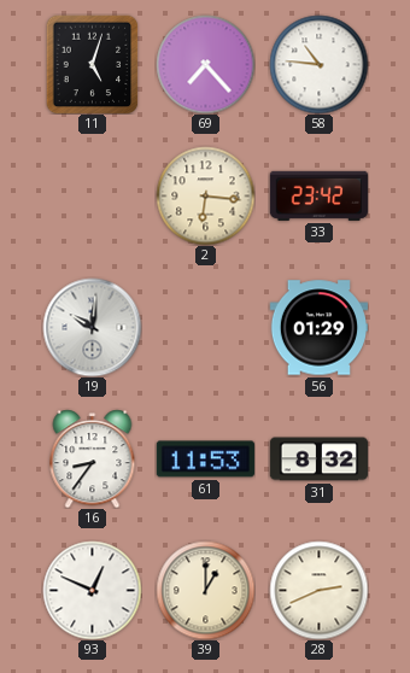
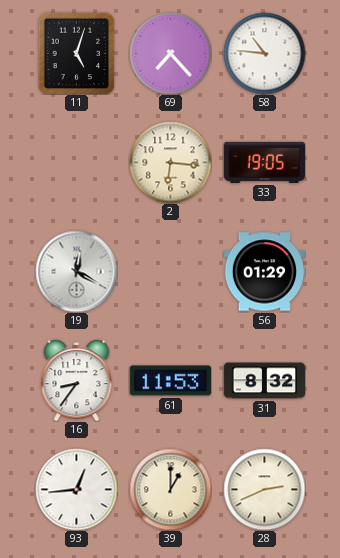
33: 23:42 -> 19:05
19: 10:01 -> 12:20
93: 12:49 -> 12:44
